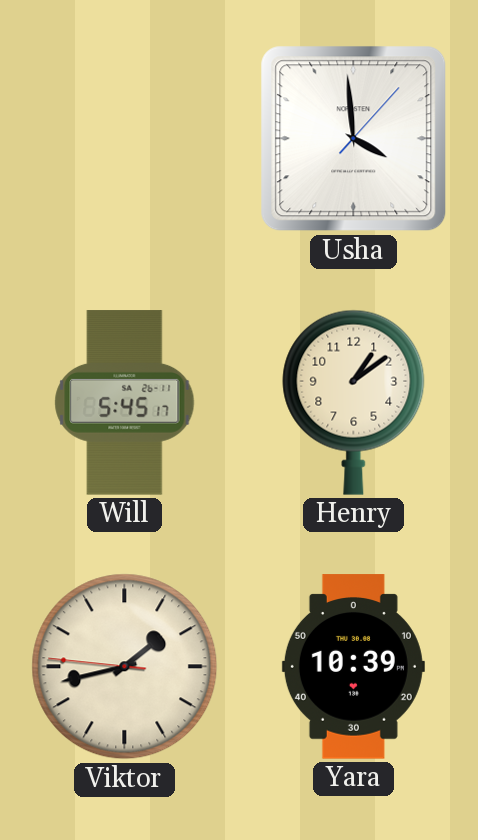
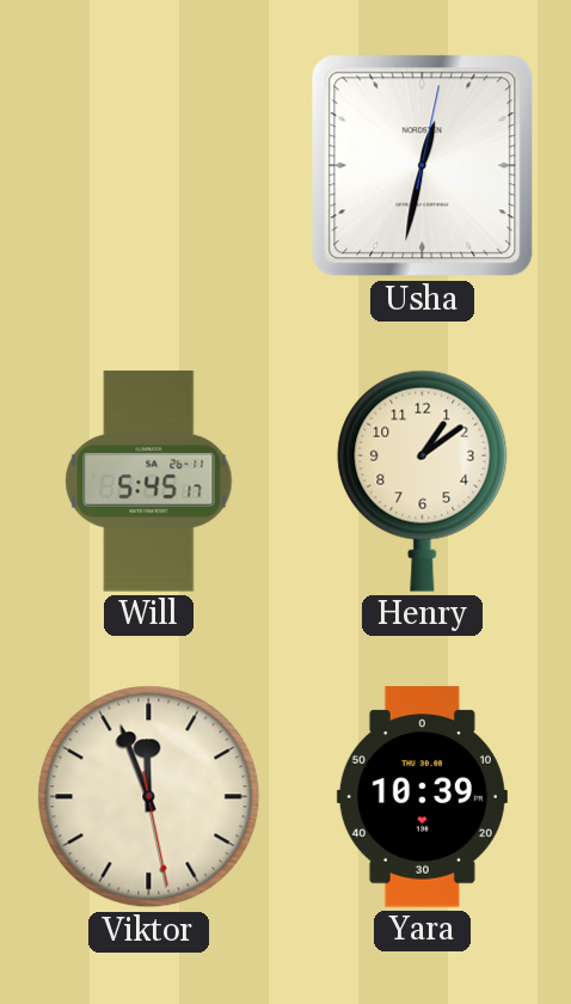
Usha: 3:59 -> 12:32
Viktor: 1:42 -> 11:56
